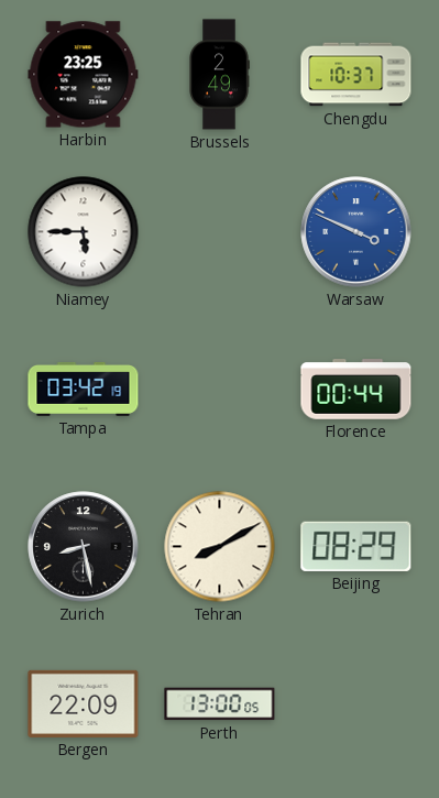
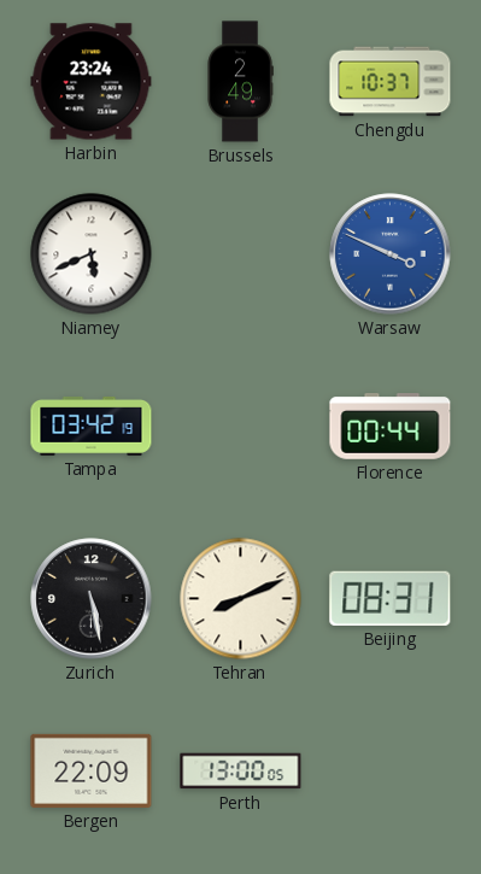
Harbin: 23:25 -> 23:24
Niamey: 5:45 -> 5:41
Zurich: 8:28 -> 5:28
Tehran: 8:10 -> 8:11
Beijing: 08:29 -> 08:31
